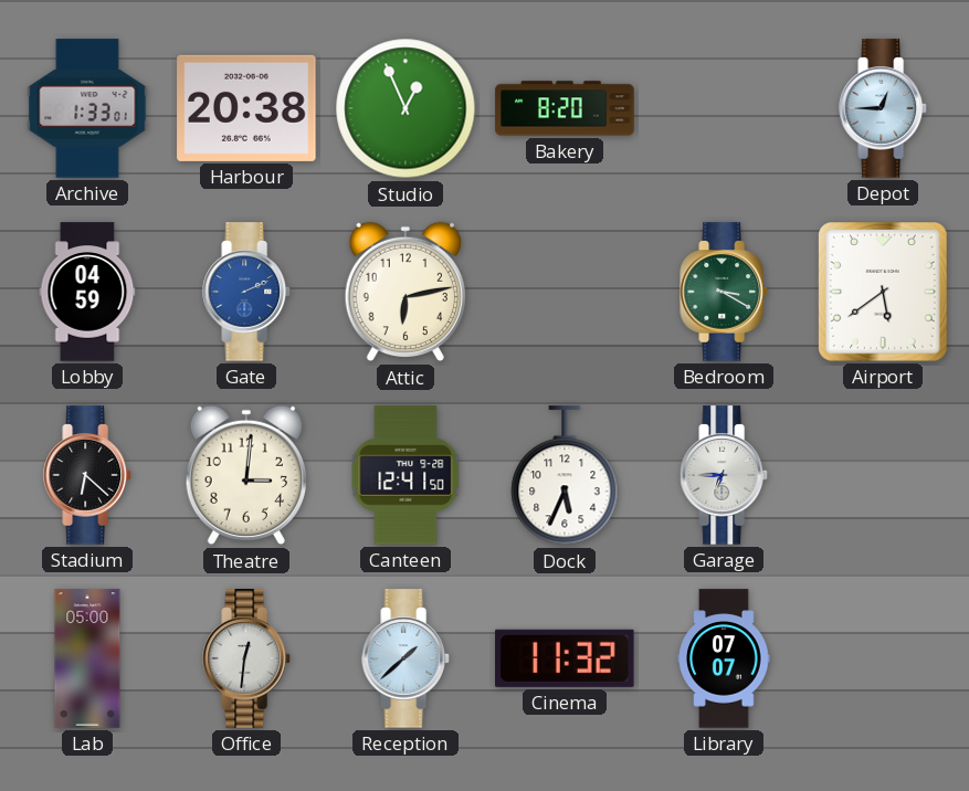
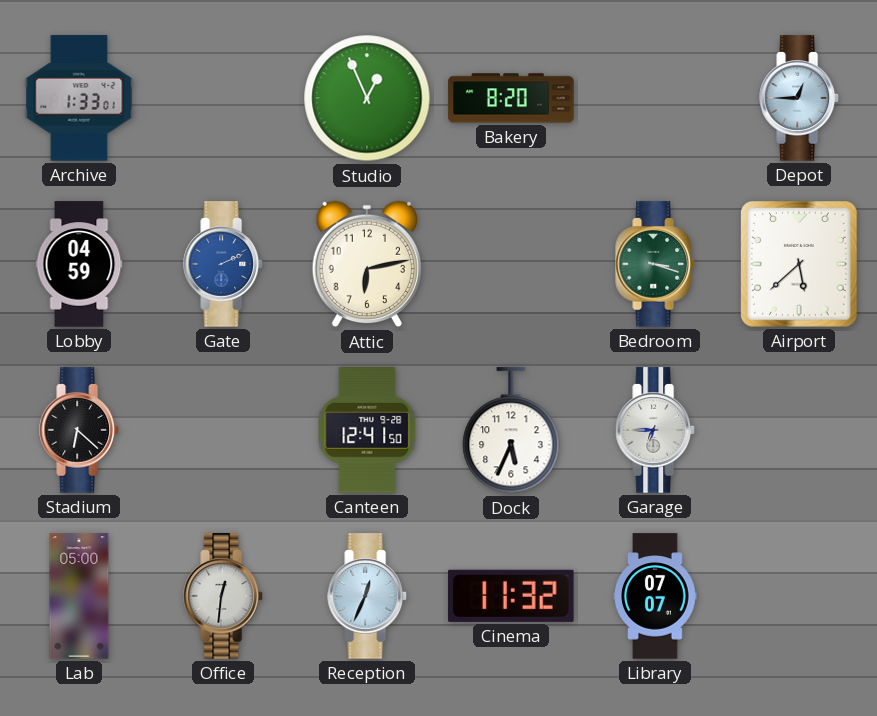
Harbour: 20:38 -> none
Bedroom: 3:20 -> 3:18
Airport: 5:39 -> 5:38
Theatre: 3:01 -> none
Reception: 1:38 -> 12:34
